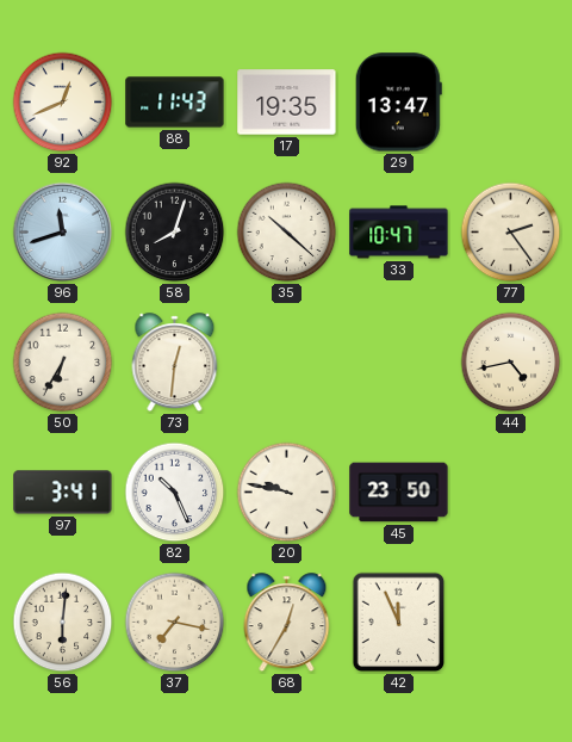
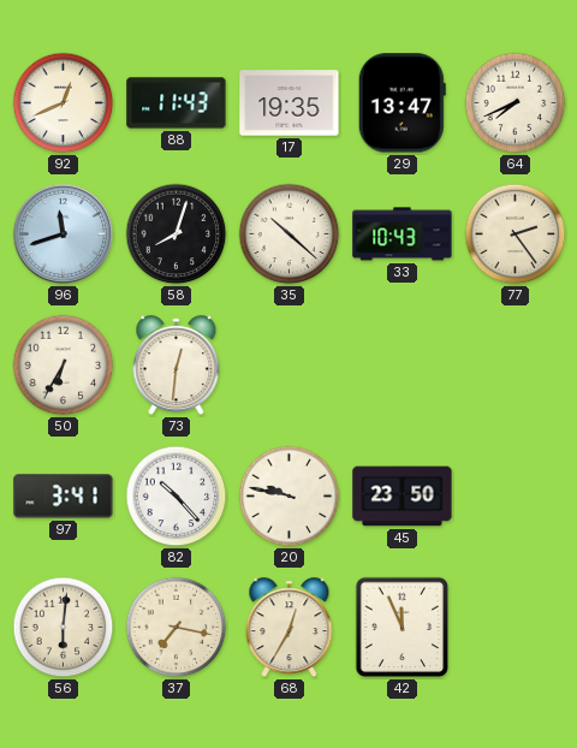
64: none -> 7:41
33: 10:47 -> 10:43
44: 4:43 -> none
82: 10:26 -> 10:23
